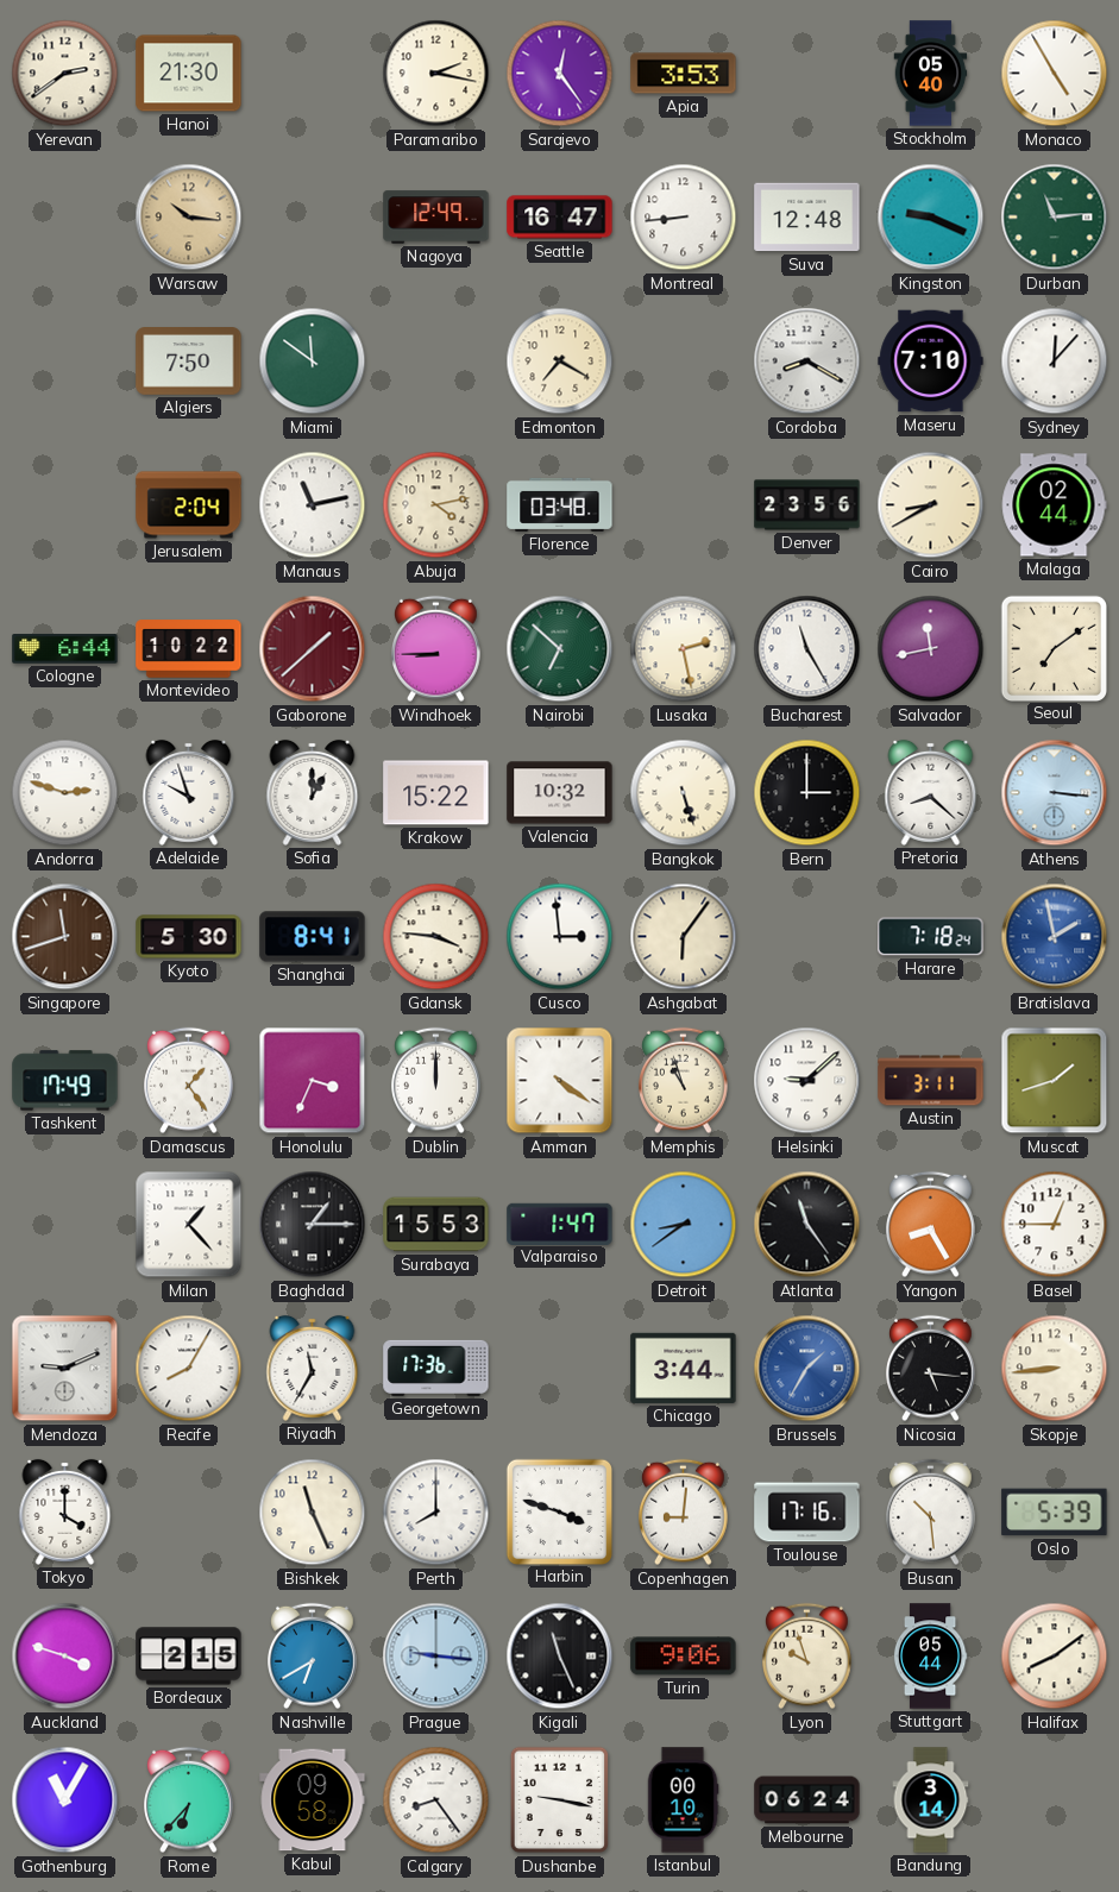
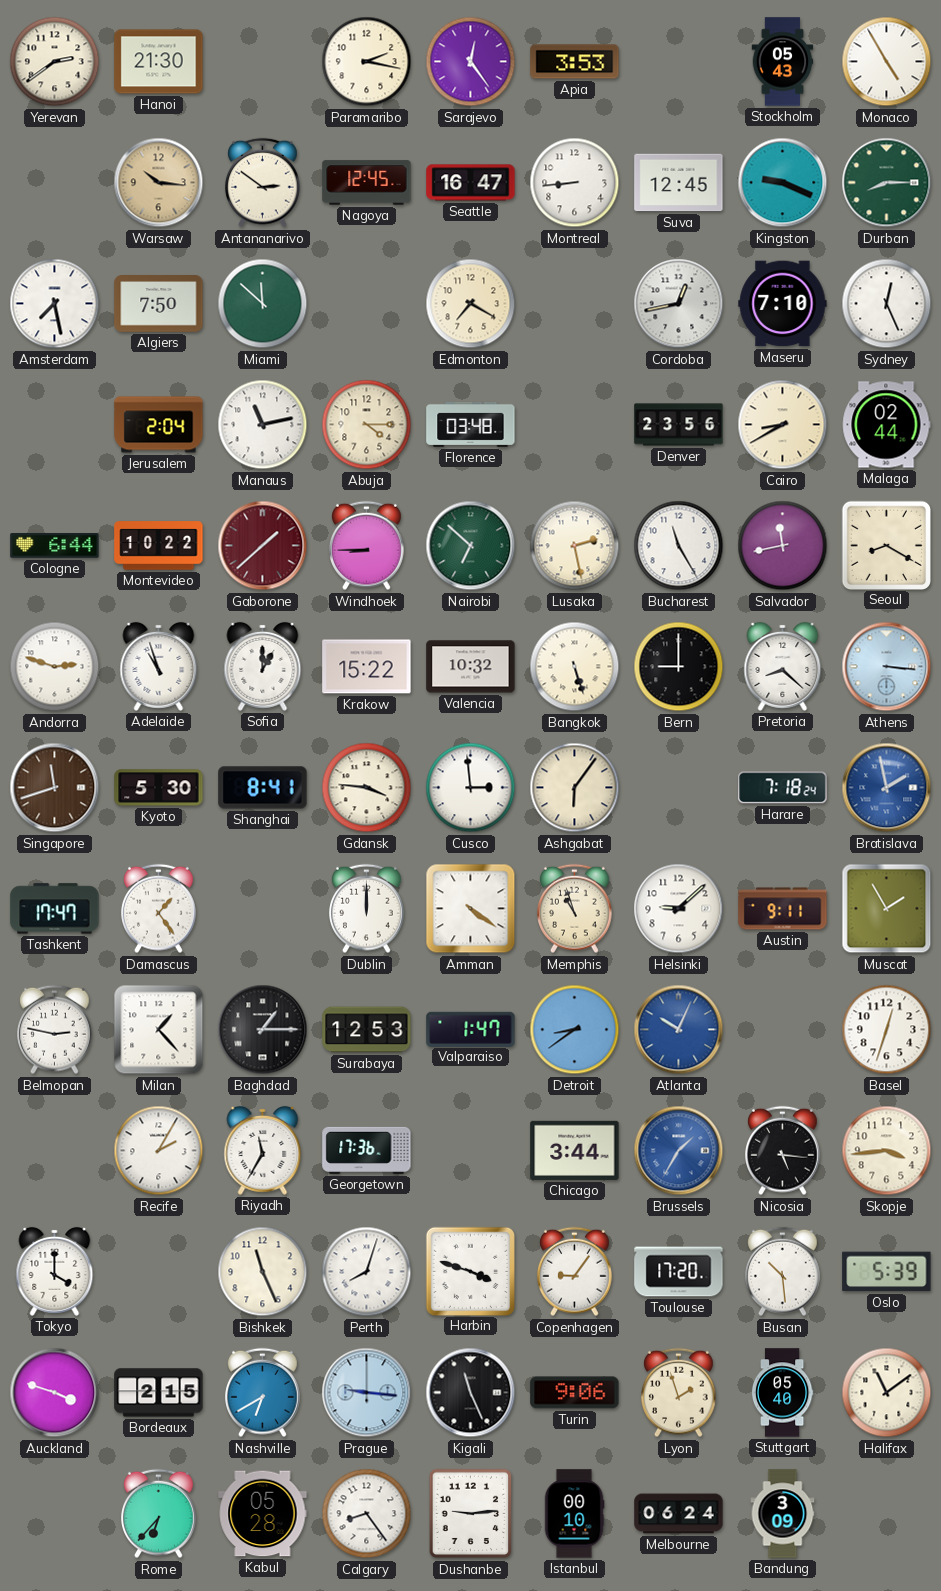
Stockholm: 05:40 -> 05:43
Antananarivo: none -> 2:51
Nagoya: 12:49 -> 12:45
Suva: 12:48 -> 12:45
Durban: 11:14 -> 8:15
Amsterdam: none -> 7:28
Miami: 11:51 -> 11:52
Cordoba: 8:20 -> 12:43
Sydney: 12:07 -> 12:26
Abuja: 4:13 -> 4:15
Seoul: 7:09 -> 8:20
Adelaide: 9:57 -> 10:57
Bern: 3:00 -> 9:00
Tashkent: 17:49 -> 17:47
Honolulu: 3:34 -> none
Austin: 3:11 -> 9:11
Muscat: 1:42 -> 1:55
Belmopan: none -> 2:47
Surabaya: 15:53 -> 12:53
Atlanta: 11:24 -> 10:04
Atlanta dial: black -> blue
Yangon: 8:25 -> none
Basel: 12:45 -> 12:33
Mendoza: 9:11 -> none
Recife: 8:05 -> 2:05
Skopje: 8:44 -> 3:44
Perth: 8:00 -> 8:03
Copenhagen: 9:01 -> 9:06
Toulouse: 17:16 -> 17:20
Lyon: 9:57 -> 1:57
Stuttgart: 05:44 -> 05:40
Halifax: 8:09 -> 11:09
Gothenburg: 11:05 -> none
Kabul: 09:58 -> 05:28
Dushanbe: 9:17 -> 9:14
Bandung: 3:14 -> 3:09
